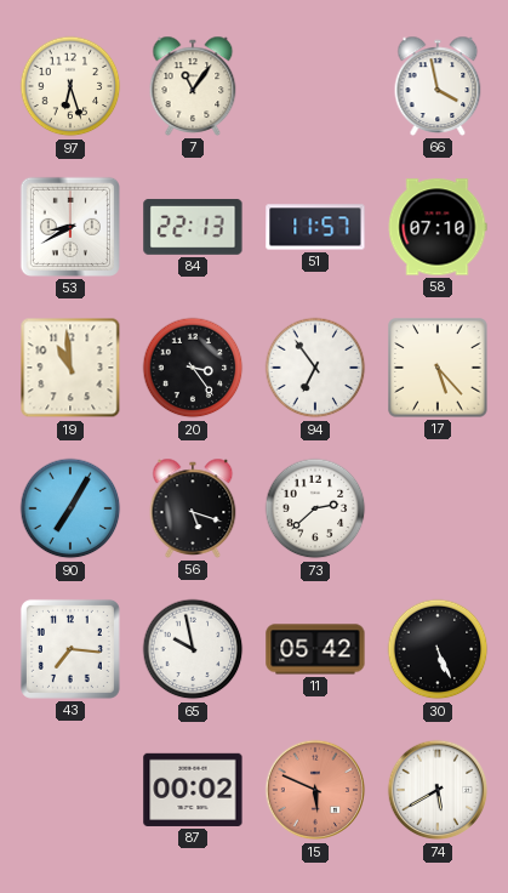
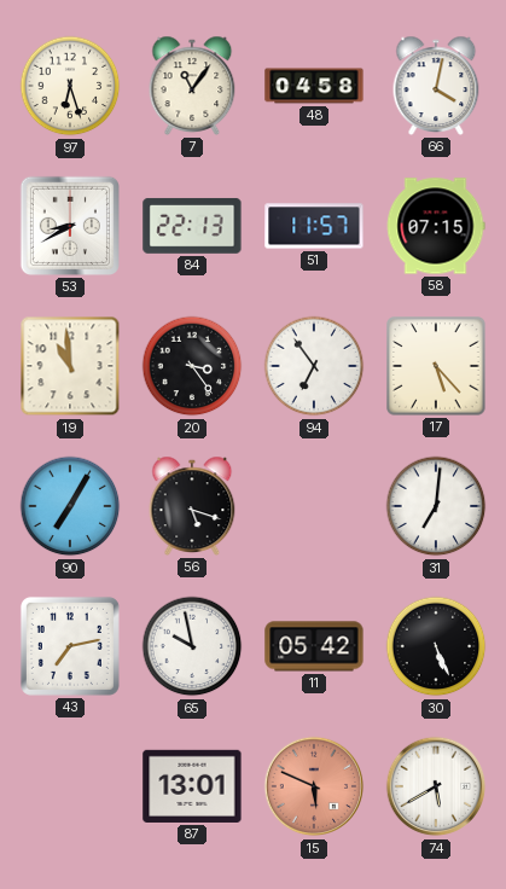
48: none -> 04:58
66: 3:58 -> 4:02
58: 07:10 -> 07:15
73: 2:38 -> none
31: none -> 7:01
43: 7:16 -> 7:13
87: 00:02 -> 13:01
